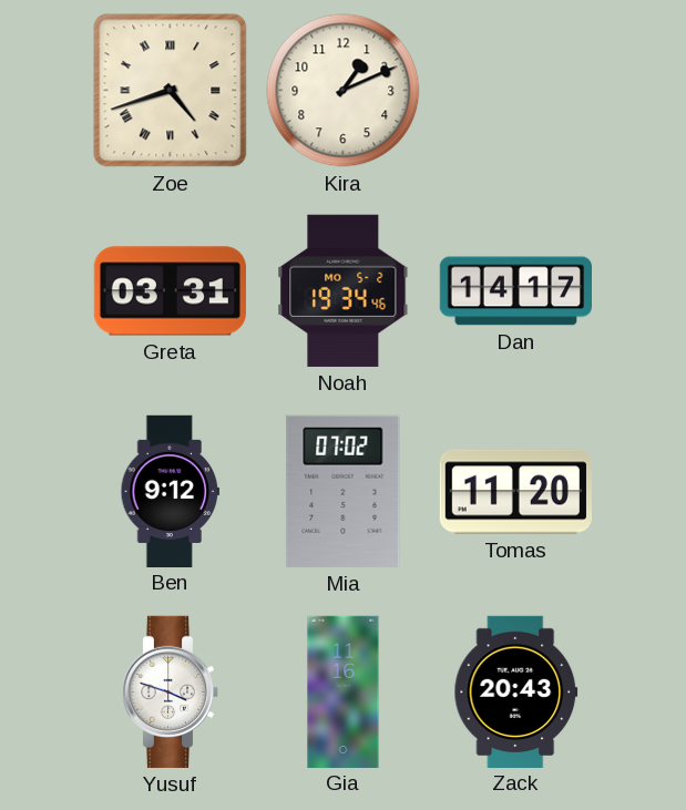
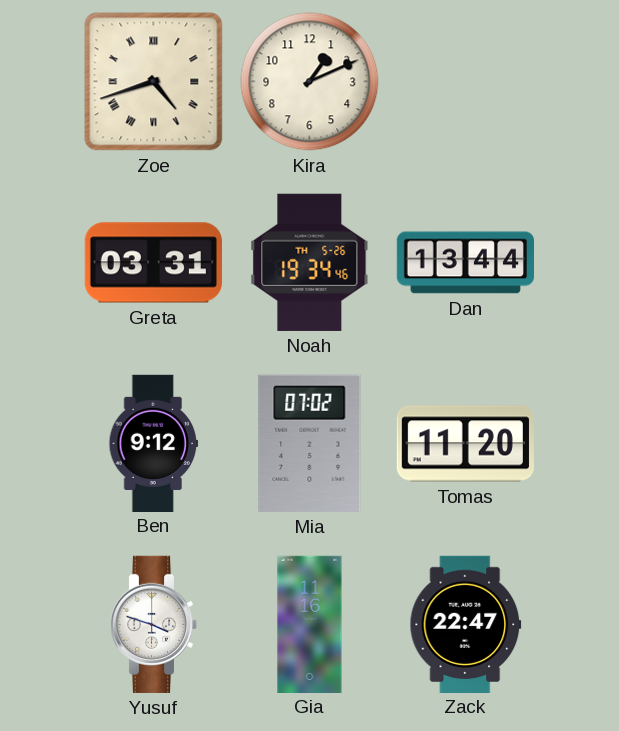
Noah date: MO 5-2 -> TH 5-26
Dan: 14:17 -> 13:44
Zack: 20:43 -> 22:47
